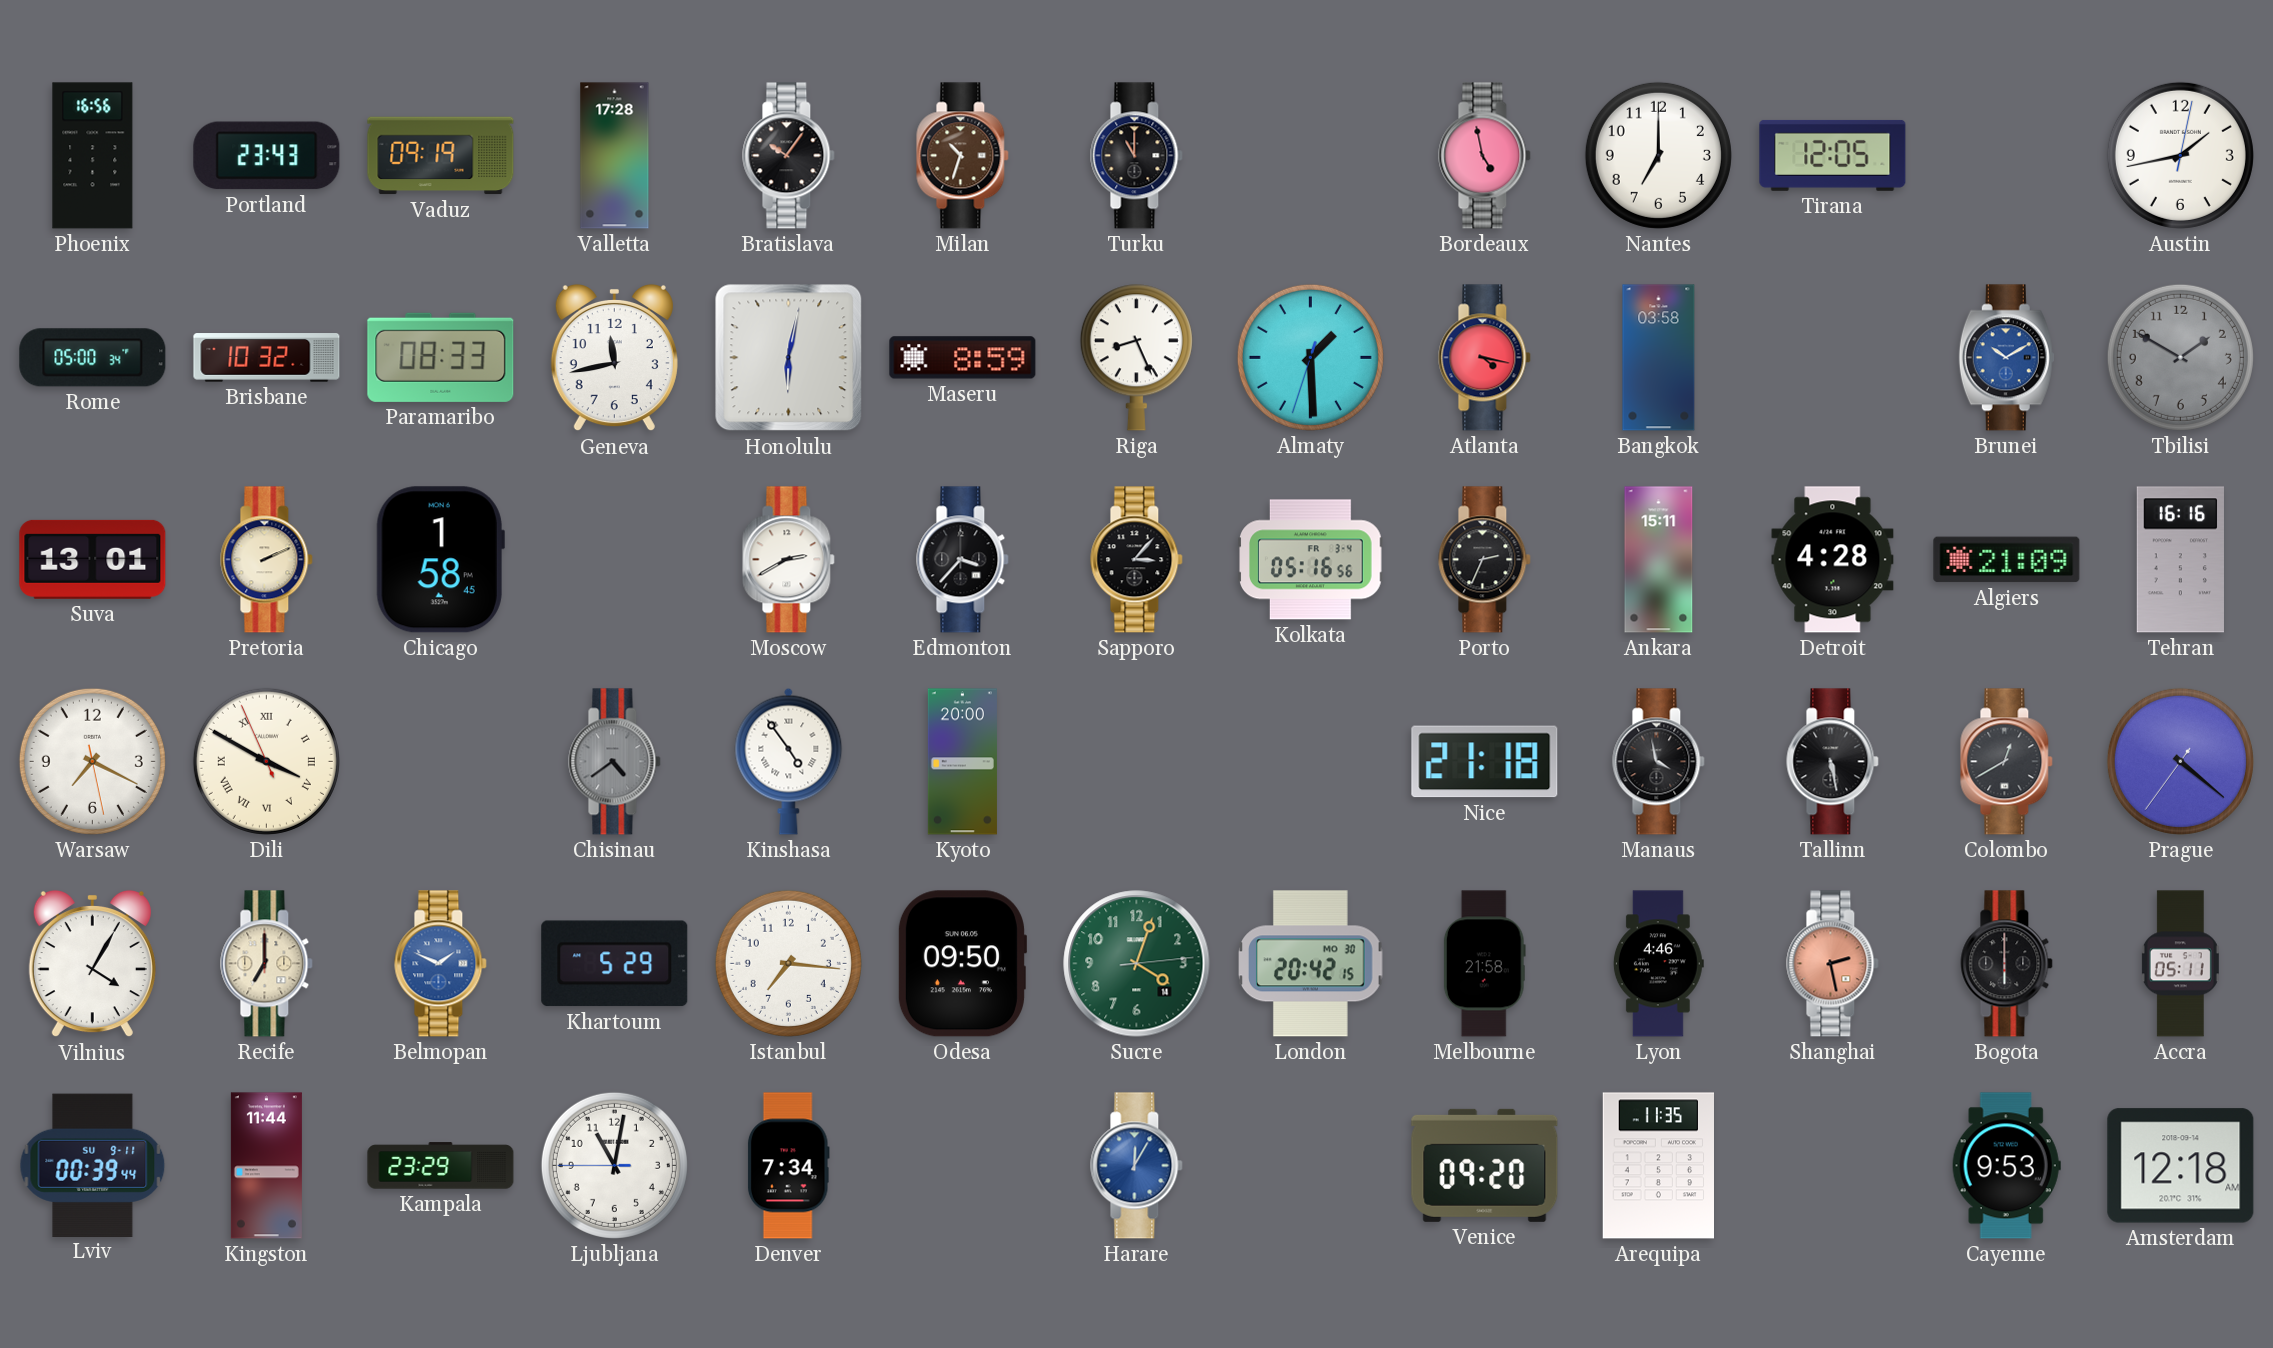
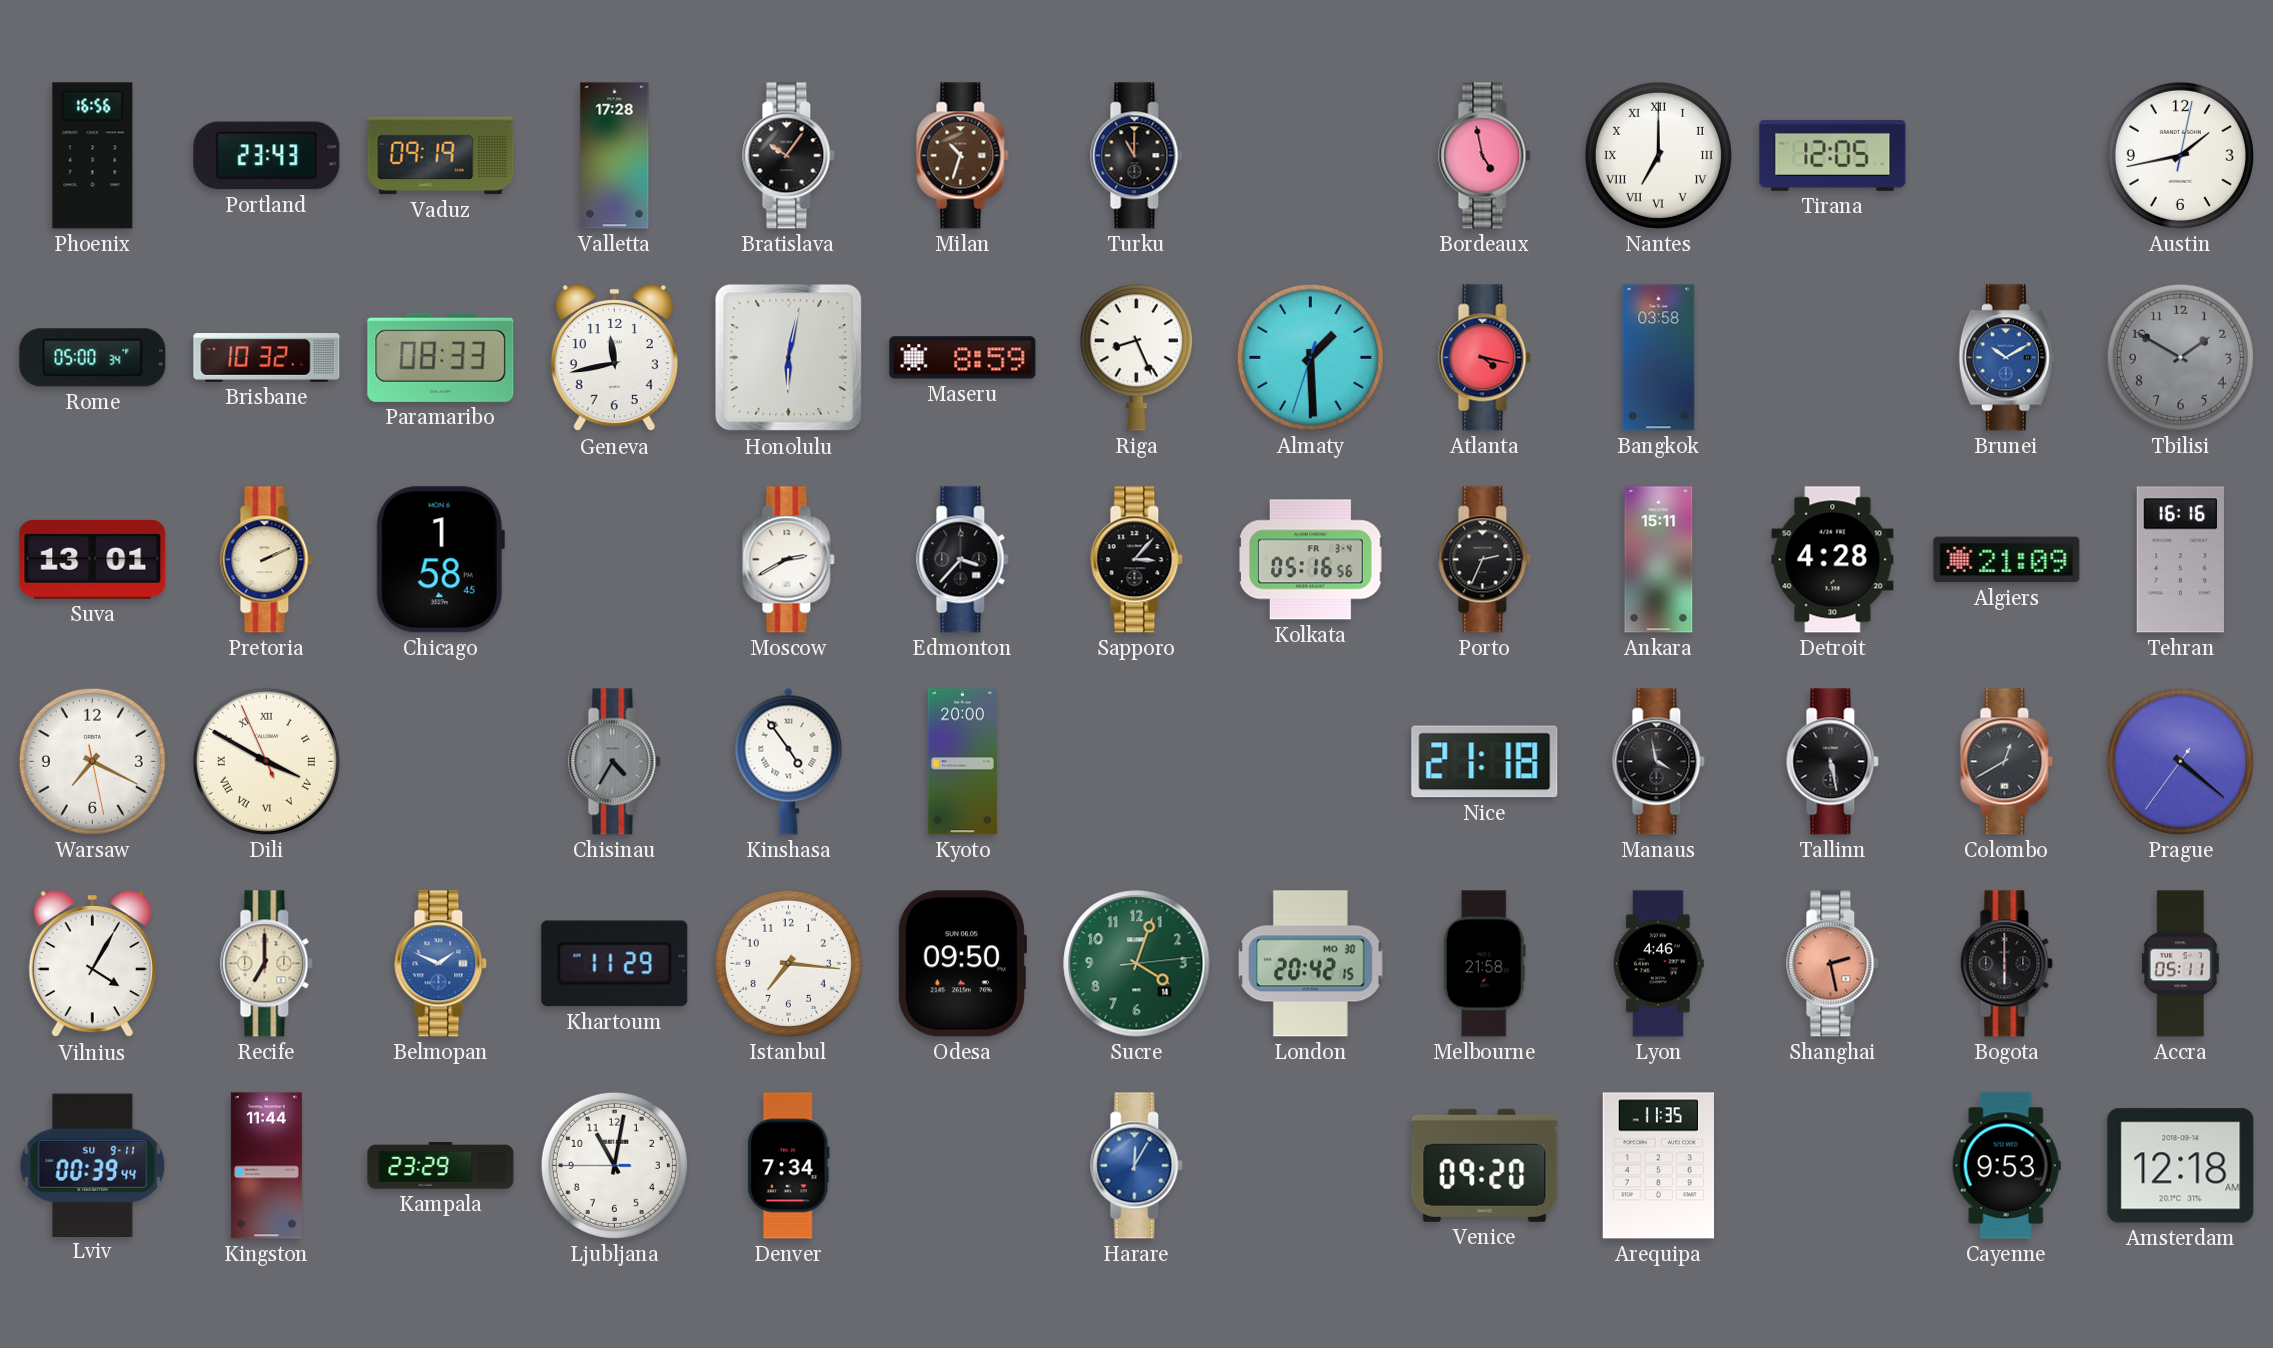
Nantes numerals: Arabic -> Roman
Chisinau: 4:39 -> 4:35
Khartoum: 5:29 -> 11:29
